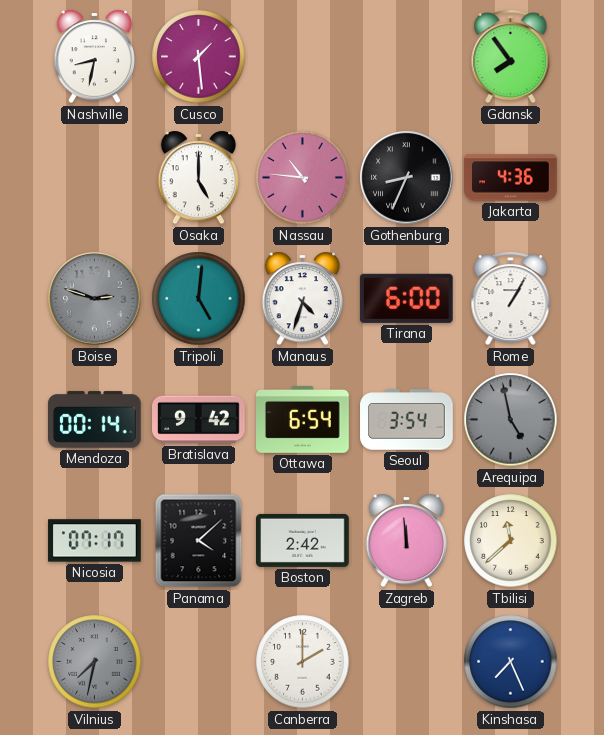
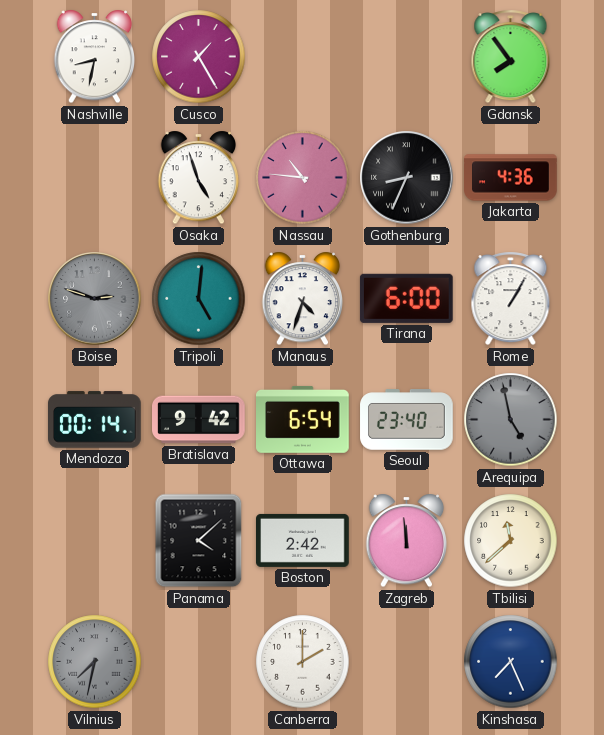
Cusco: 1:29 -> 1:25
Osaka: 5:00 -> 4:57
Seoul: 3:54 -> 23:40
Nicosia: 07:17 -> none
